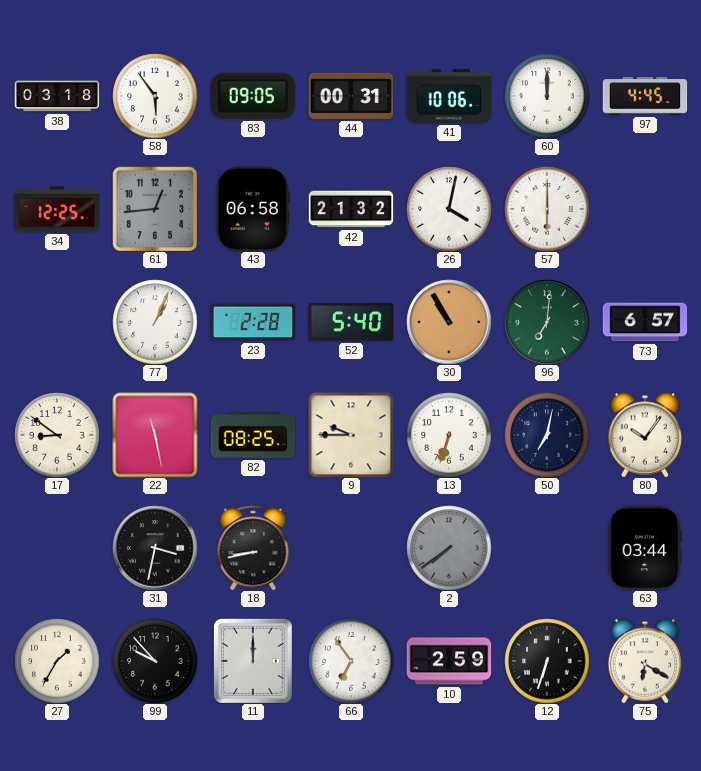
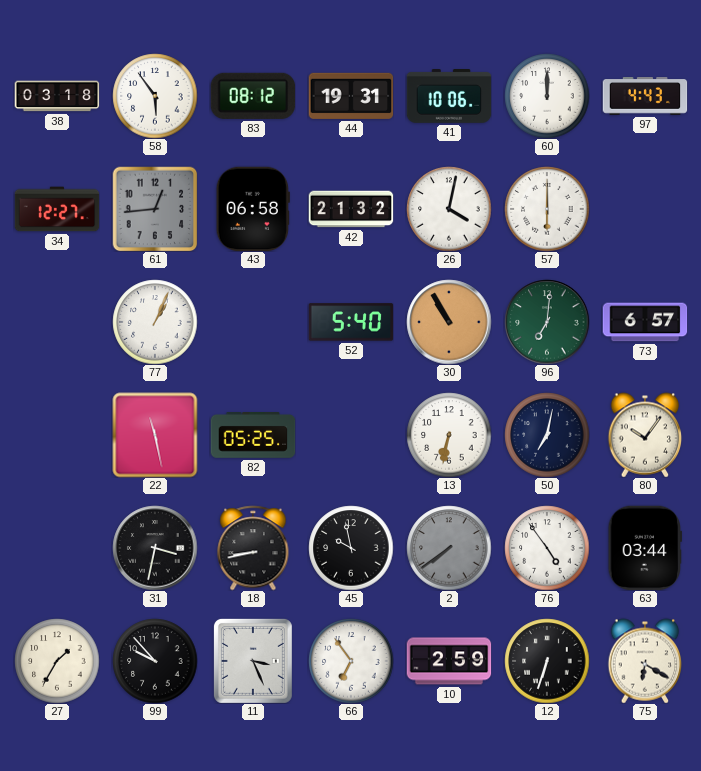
83: 09:05 -> 08:12
44: 00:31 -> 19:31
97: 4:45 -> 4:43
34: 12:25 -> 12:27
23: 2:28 -> none
17: 8:51 -> none
82: 08:25 -> 05:25
9: 9:45 -> none
13: 6:33 -> 6:32
45: none -> 9:58
76: none -> 4:54
11: 12:00 -> 3:26
